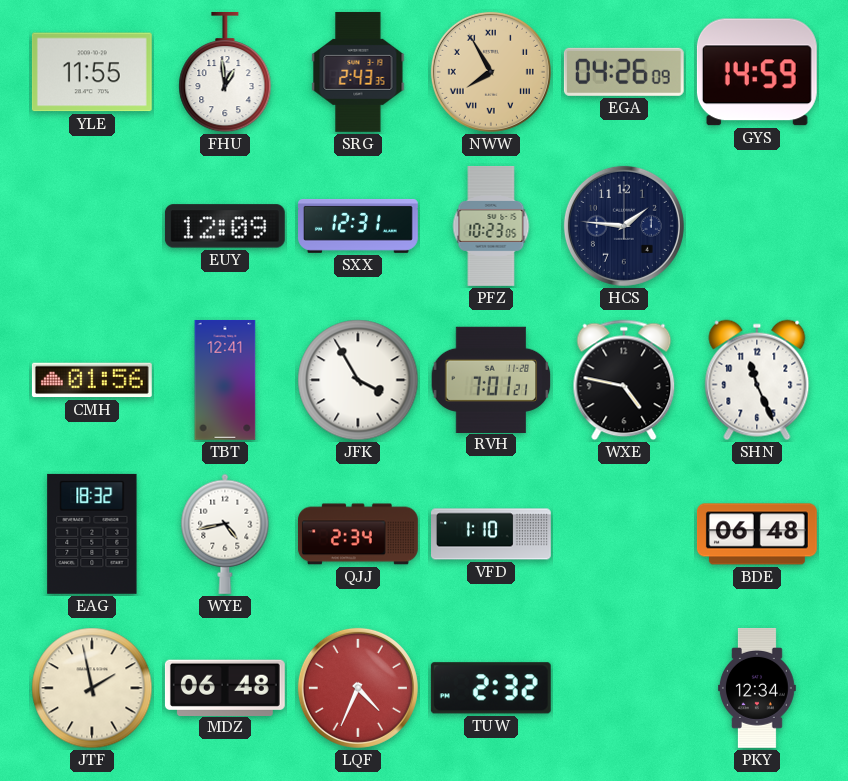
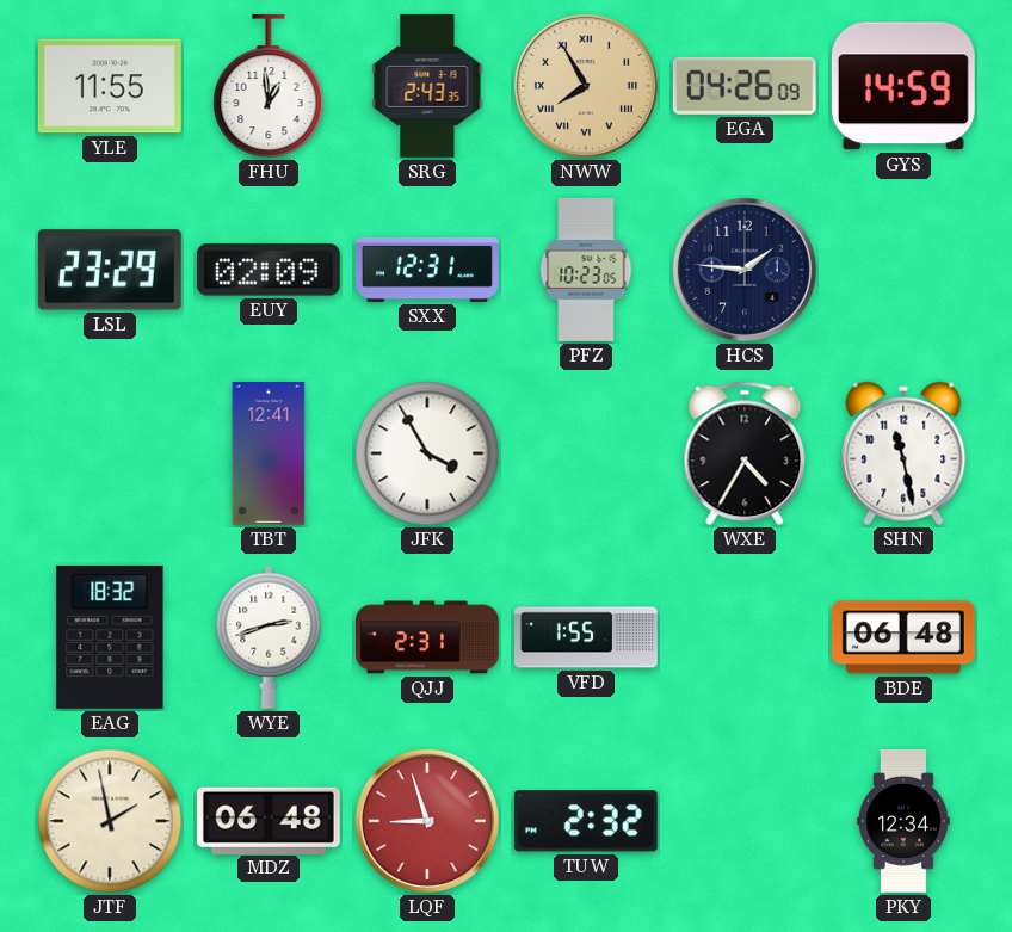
LSL: none -> 23:29
EUY: 12:09 -> 02:09
CMH: 01:56 -> none
RVH: 7:01 -> none
WXE: 4:47 -> 4:35
SHN: 11:26 -> 11:28
WYE: 4:43 -> 2:42
QJJ: 2:34 -> 2:31
VFD: 1:10 -> 1:55
LQF: 4:34 -> 8:57
